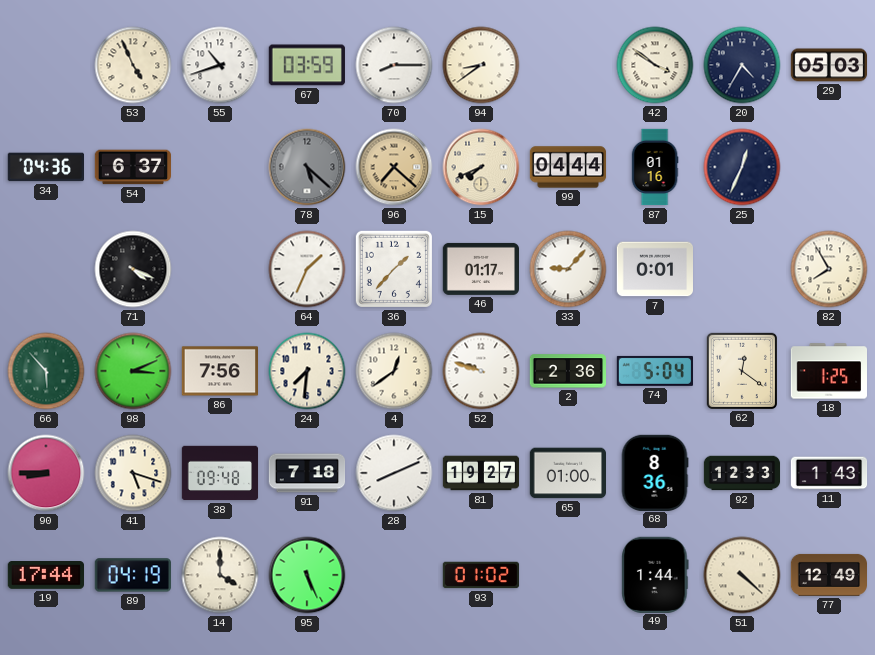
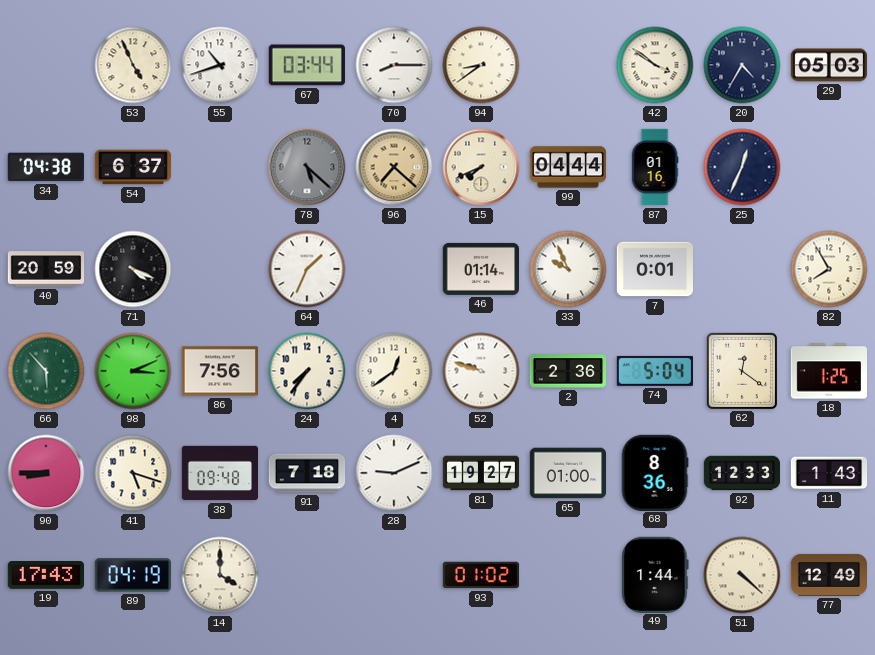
67: 03:59 -> 03:44
34: 04:36 -> 04:38
40: none -> 20:59
36: 1:37 -> none
46: 01:17 -> 01:14
33: 9:07 -> 9:56
24: 7:31 -> 7:36
28: 8:11 -> 9:11
19: 17:44 -> 17:43
95: 5:26 -> none
